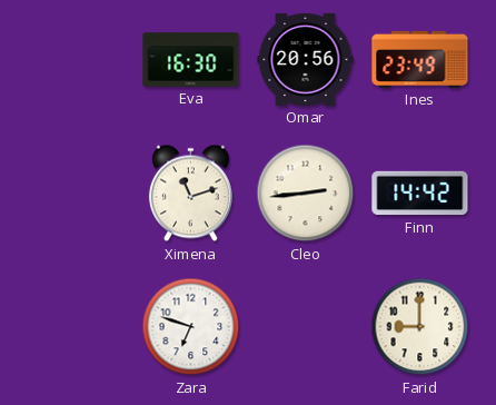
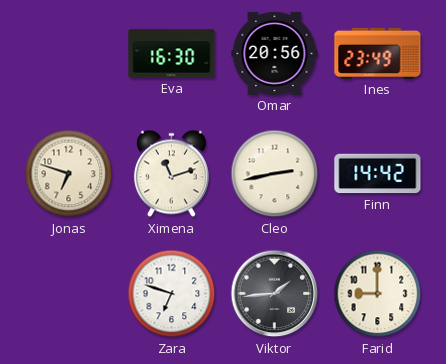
Jonas: none -> 6:48
Cleo: 2:44 -> 2:43
Viktor: none -> 1:44
